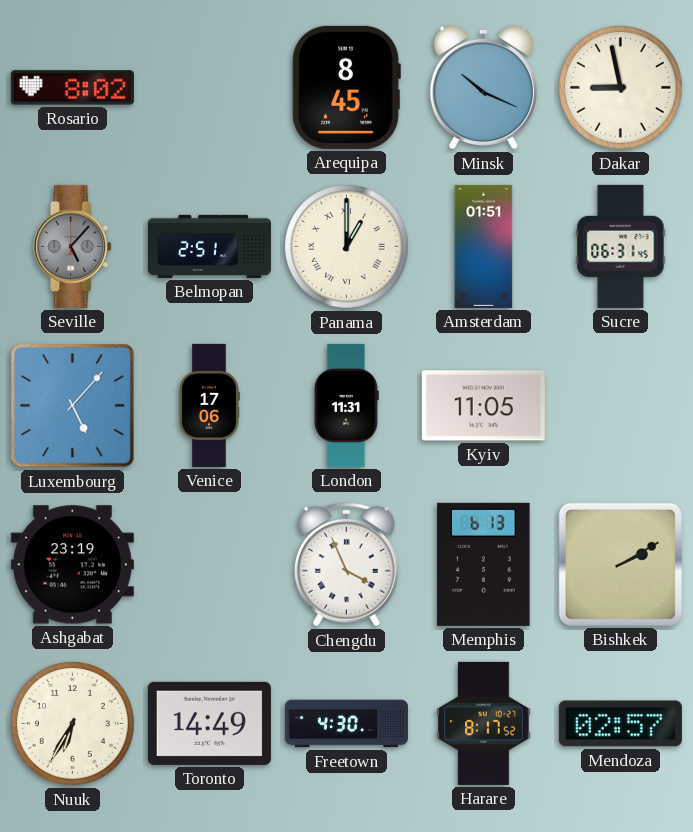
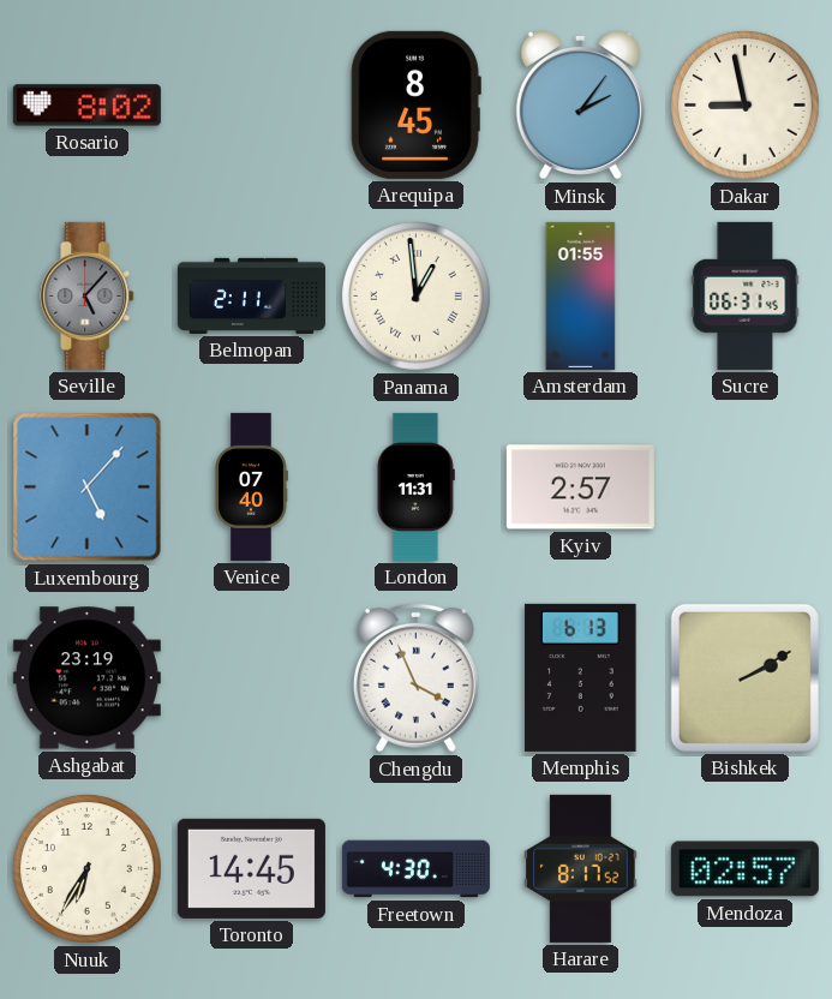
Minsk: 10:19 -> 2:06
Belmopan: 2:51 -> 2:11
Panama: 1:00 -> 12:59
Amsterdam: 01:51 -> 01:55
Venice: 17:06 -> 07:40
Kyiv: 11:05 -> 2:57
Toronto: 14:49 -> 14:45
